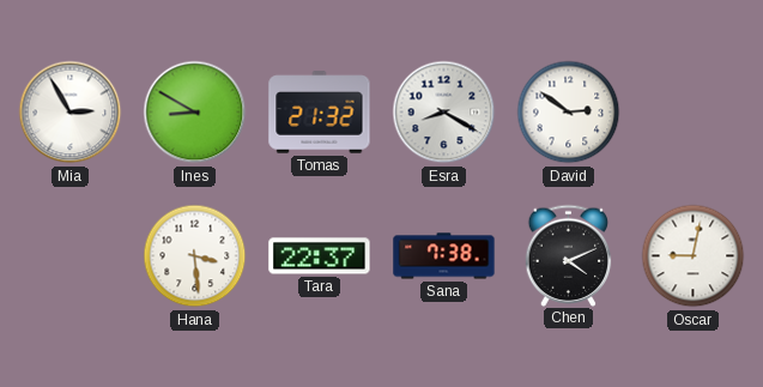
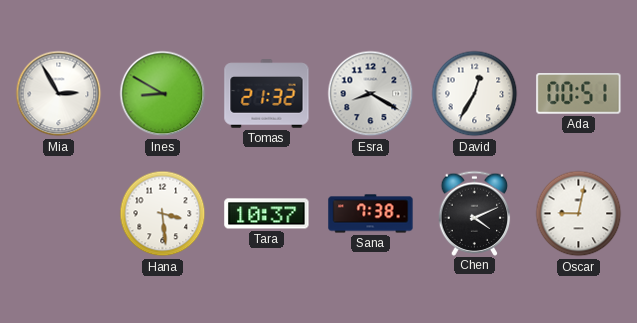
David: 2:51 -> 12:35
Ada: none -> 00:51
Tara: 22:37 -> 10:37
